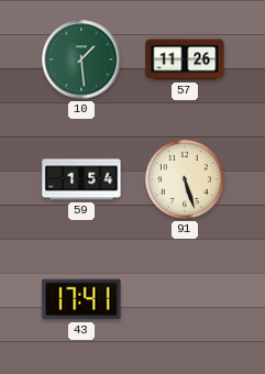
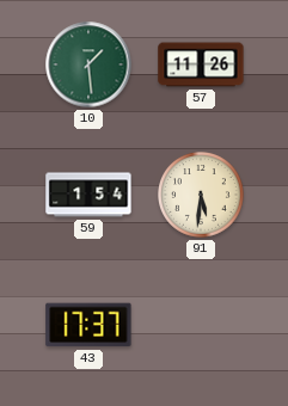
91: 5:27 -> 5:31
43: 17:41 -> 17:37
